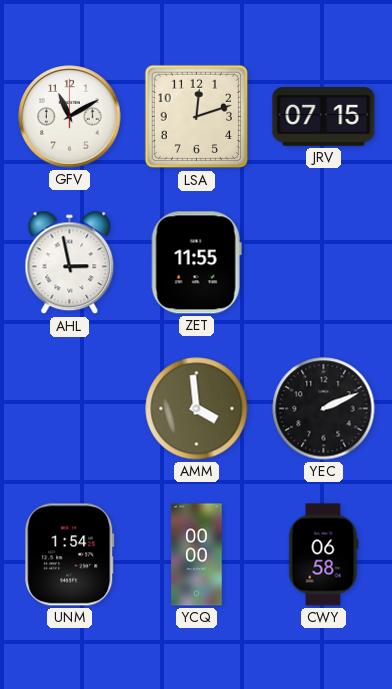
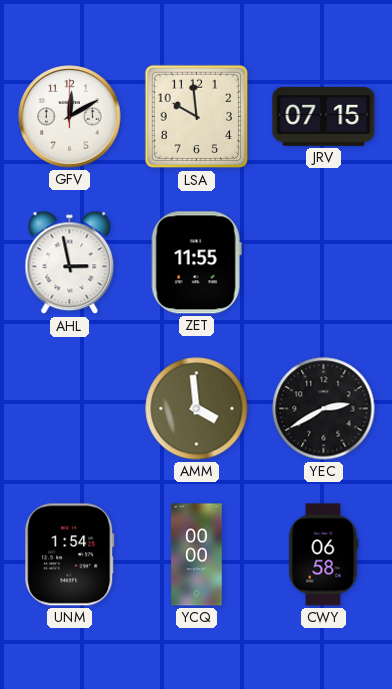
GFV: 11:10 -> 12:10
LSA: 12:12 -> 9:59
YEC: 2:11 -> 2:40
